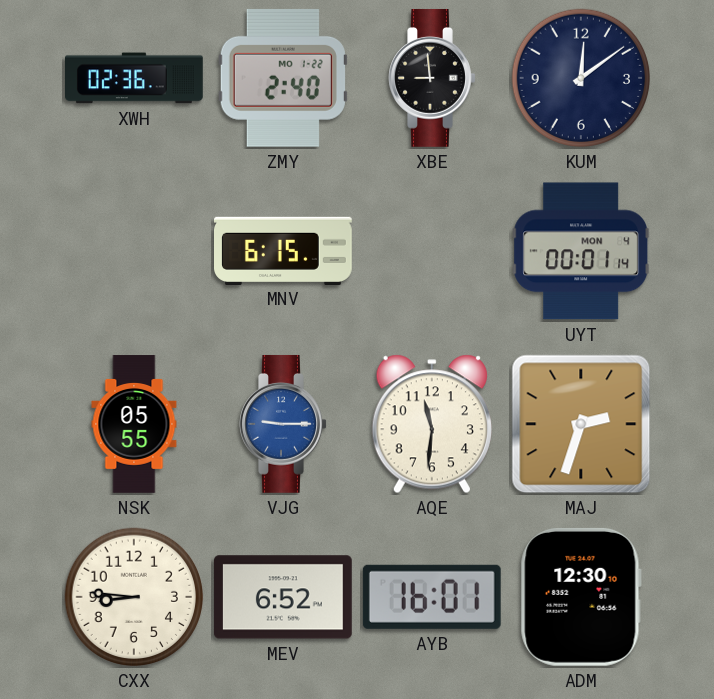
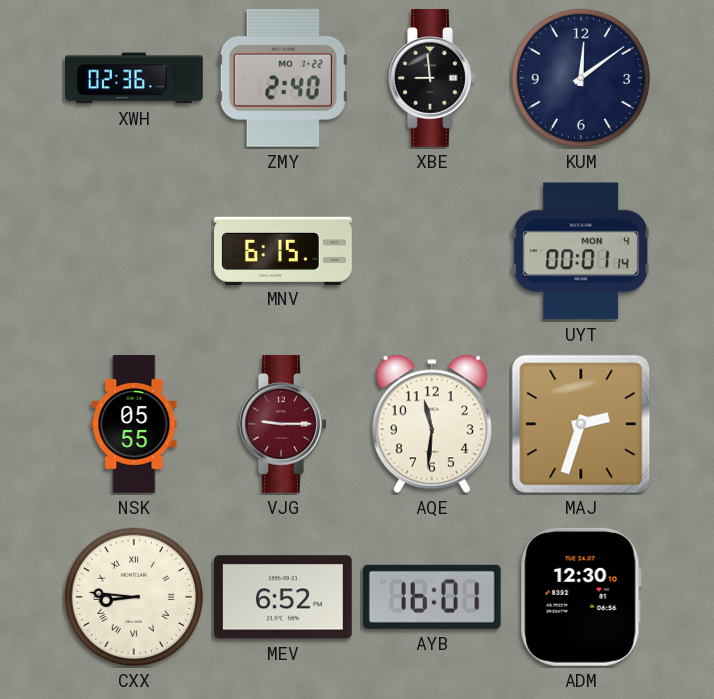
VJG dial: blue -> burgundy
CXX numerals: Arabic -> Roman
